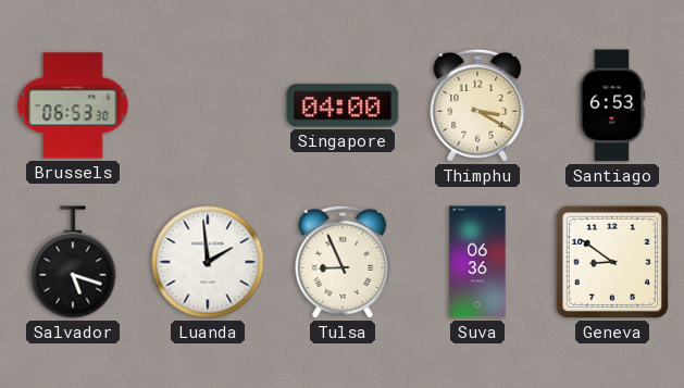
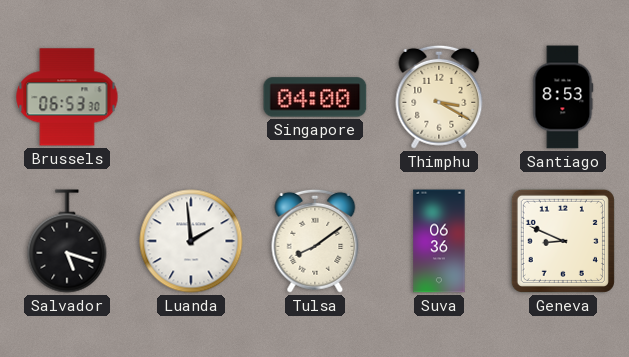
Santiago: 6:53 -> 8:53
Tulsa: 8:56 -> 8:09
Geneva: 8:51 -> 8:49
